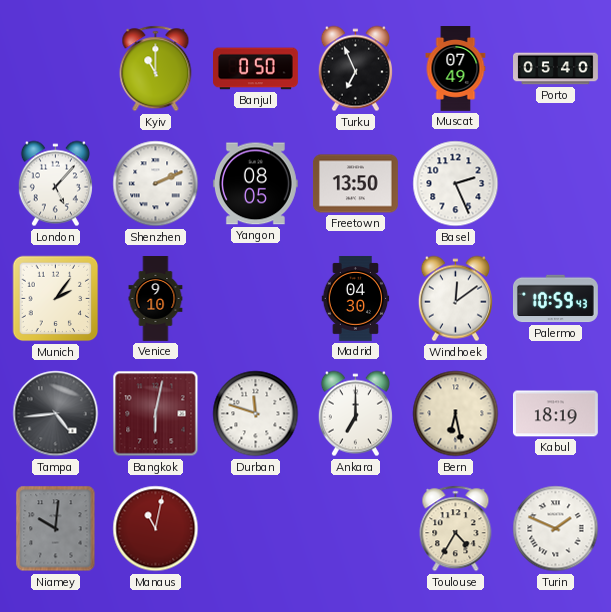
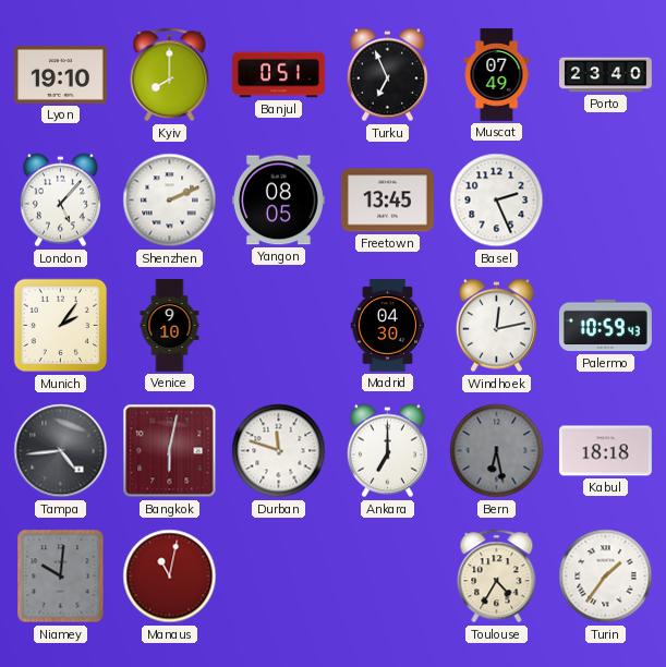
Lyon: none -> 19:10
Kyiv: 11:00 -> 8:00
Banjul: 0:50 -> 0:51
Porto: 05:40 -> 23:40
Freetown: 13:50 -> 13:45
Windhoek: 12:09 -> 12:13
Bern dial: cream -> grey
Kabul: 18:19 -> 18:18
Turin: 1:49 -> 1:36
